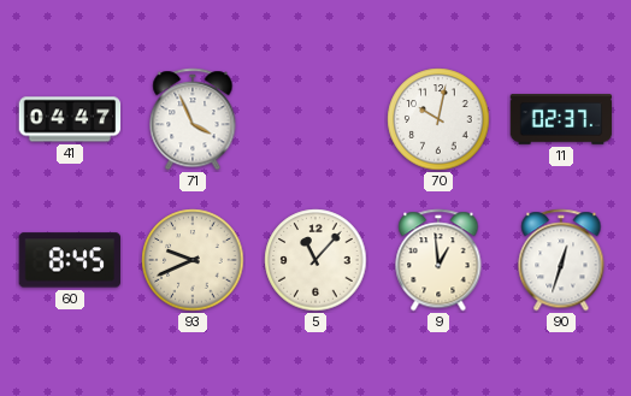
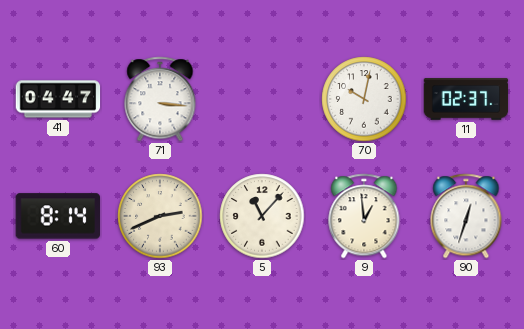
71: 3:56 -> 3:16
60: 8:45 -> 8:14
93: 9:41 -> 2:41
